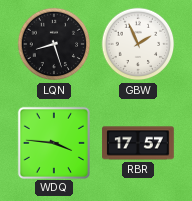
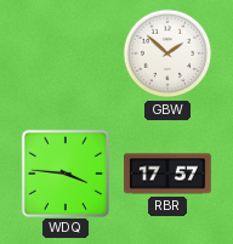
LQN: 8:27 -> none
GBW: 1:56 -> 1:52
